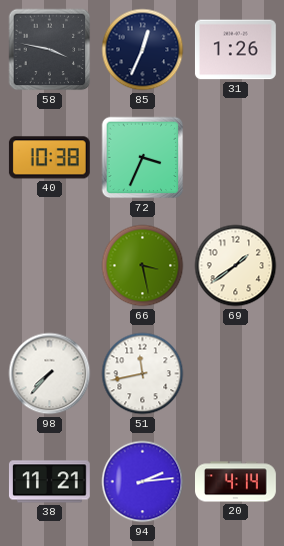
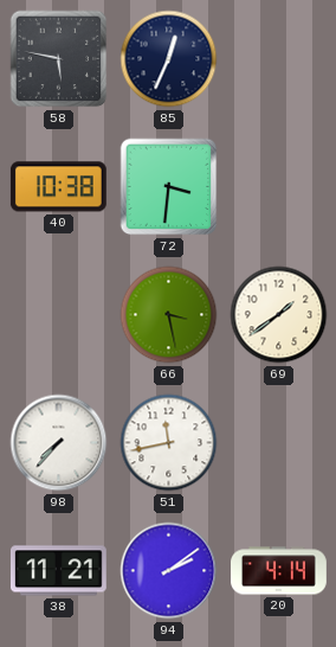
58: 3:47 -> 5:47
31: 1:26 -> none
72: 3:34 -> 3:31
94: 2:14 -> 2:09
